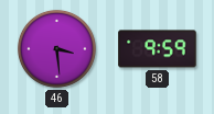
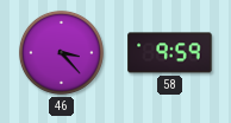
46: 3:29 -> 3:23
